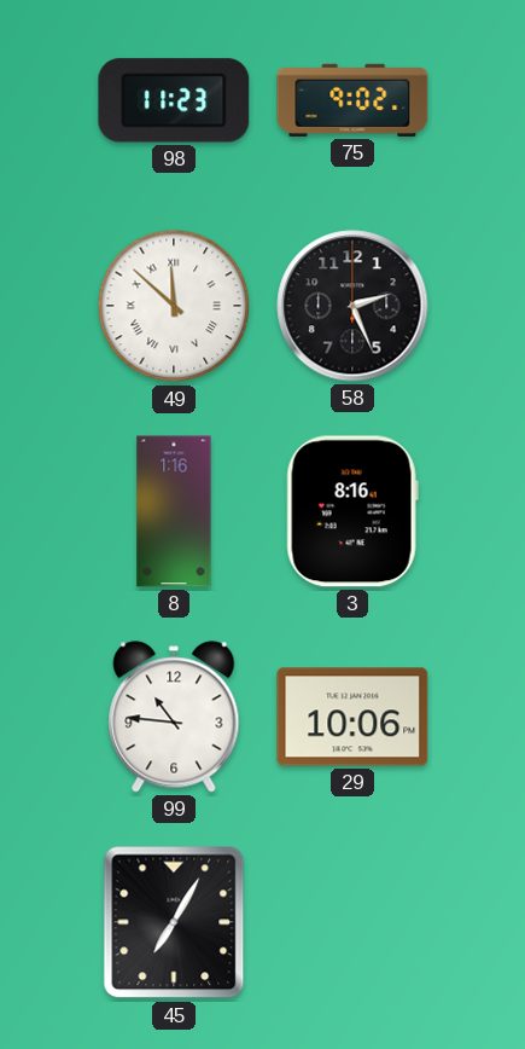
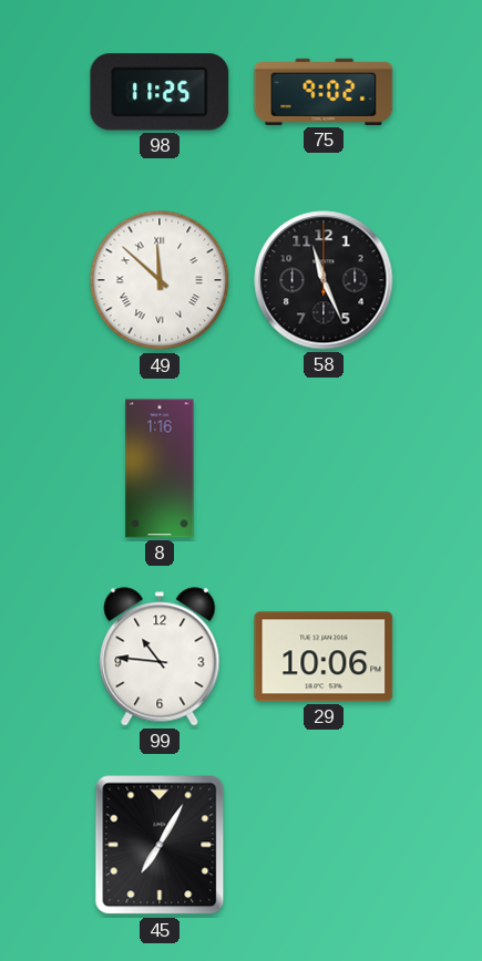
98: 11:23 -> 11:25
58: 2:26 -> 11:26
3: 8:16 -> none
